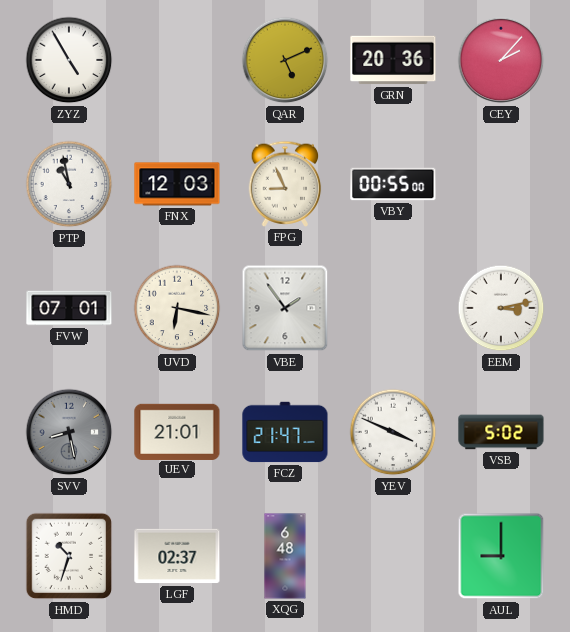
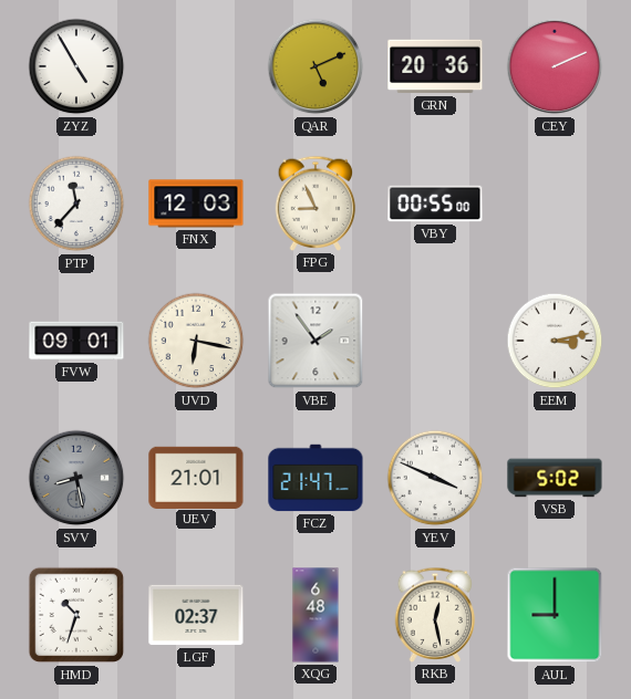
CEY: 2:07 -> 2:11
PTP: 10:58 -> 11:37
FVW: 07:01 -> 09:01
RKB: none -> 12:28
